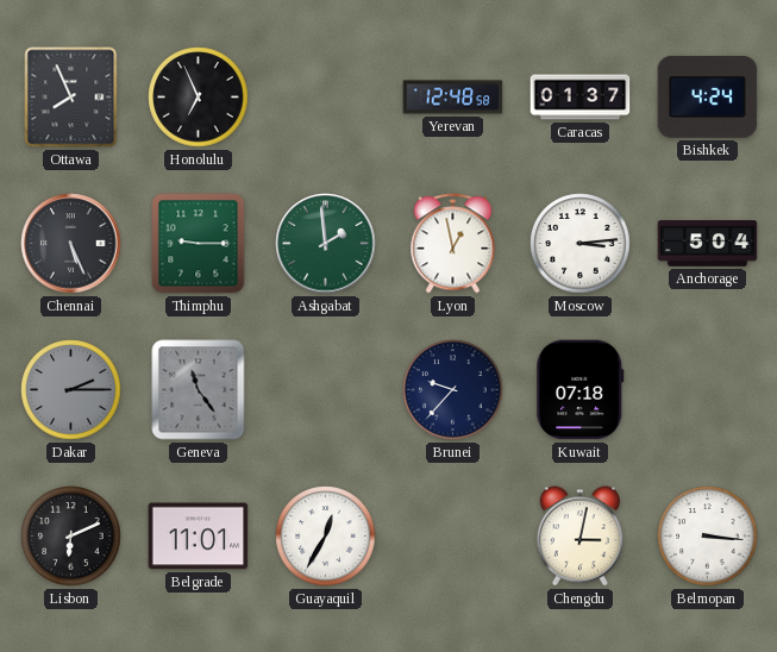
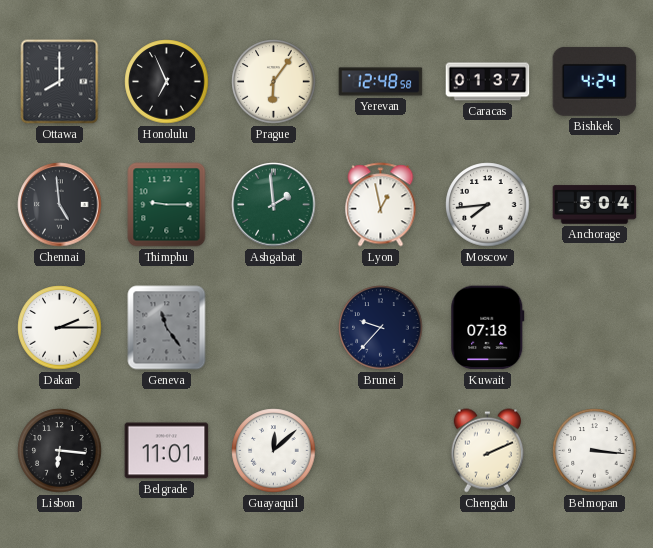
Ottawa: 7:56 -> 8:00
Prague: none -> 6:06
Chennai: 5:26 -> 4:59
Moscow: 3:14 -> 7:44
Dakar dial: grey -> white
Lisbon: 6:11 -> 6:16
Guayaquil: 12:35 -> 12:08
Chengdu: 3:02 -> 2:11
